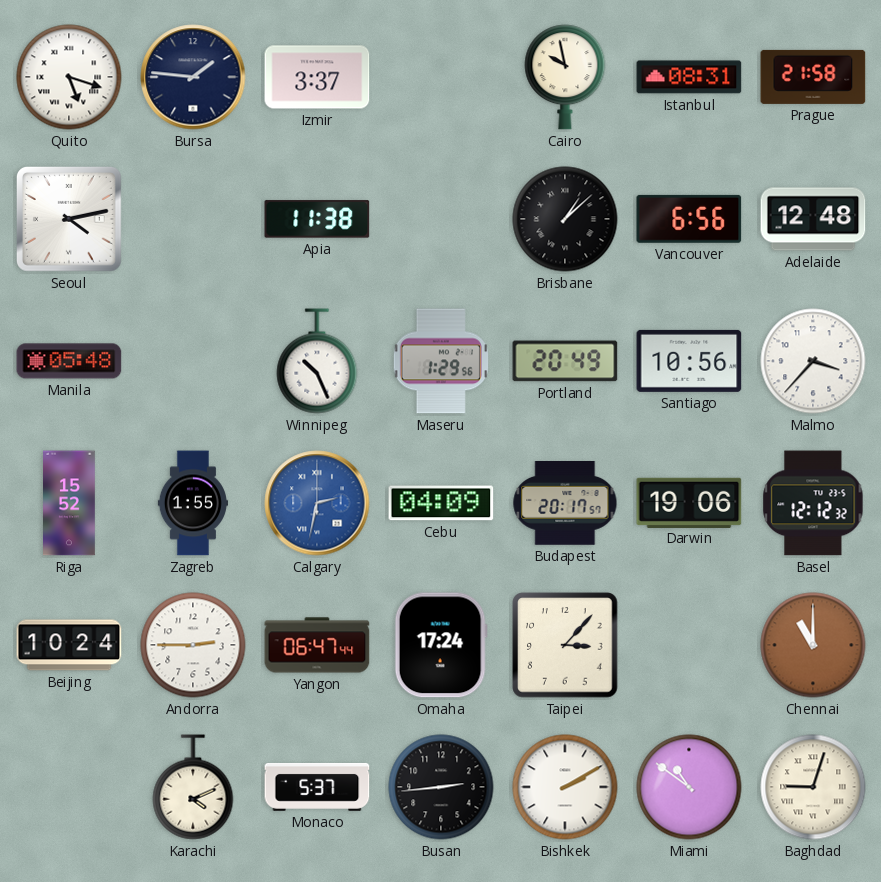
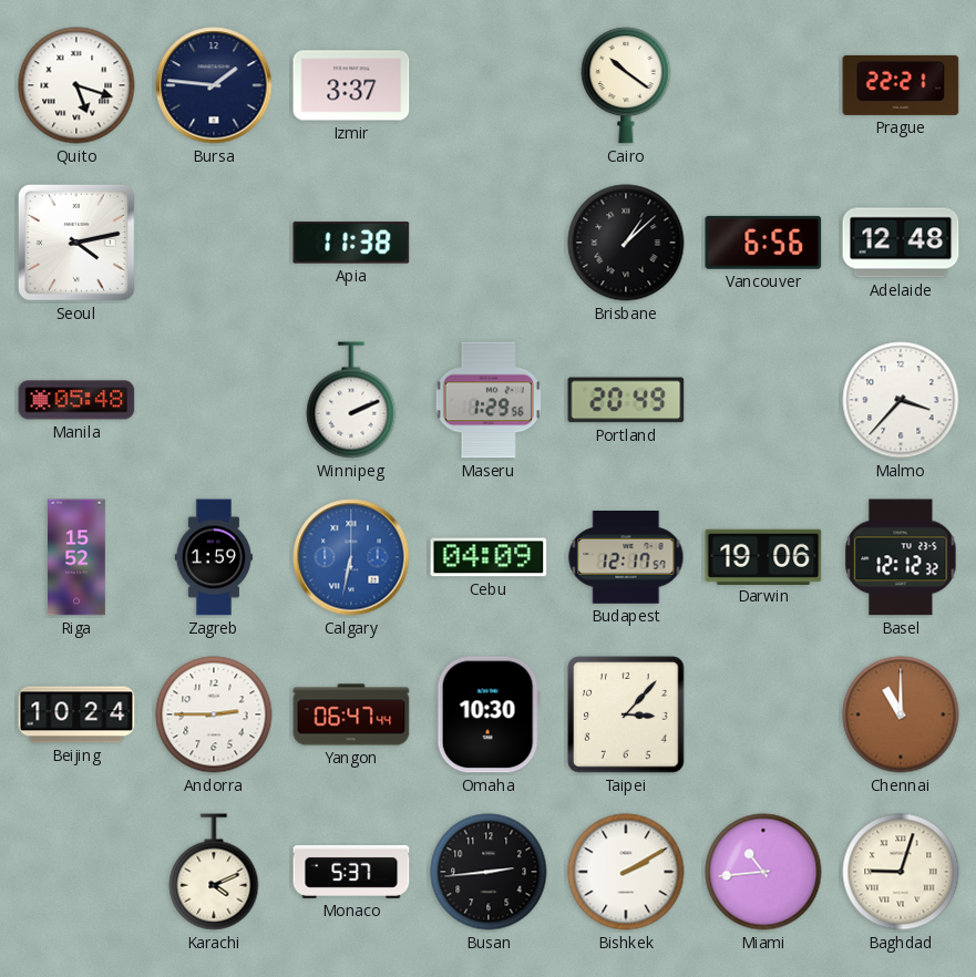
Cairo: 9:58 -> 10:21
Istanbul: 08:31 -> none
Prague: 21:58 -> 22:21
Winnipeg: 10:26 -> 2:11
Santiago: 10:56 -> none
Zagreb: 1:55 -> 1:59
Calgary: 2:32 -> 6:32
Budapest: 20:17 -> 12:17
Omaha: 17:24 -> 10:30
Miami: 10:51 -> 10:44
